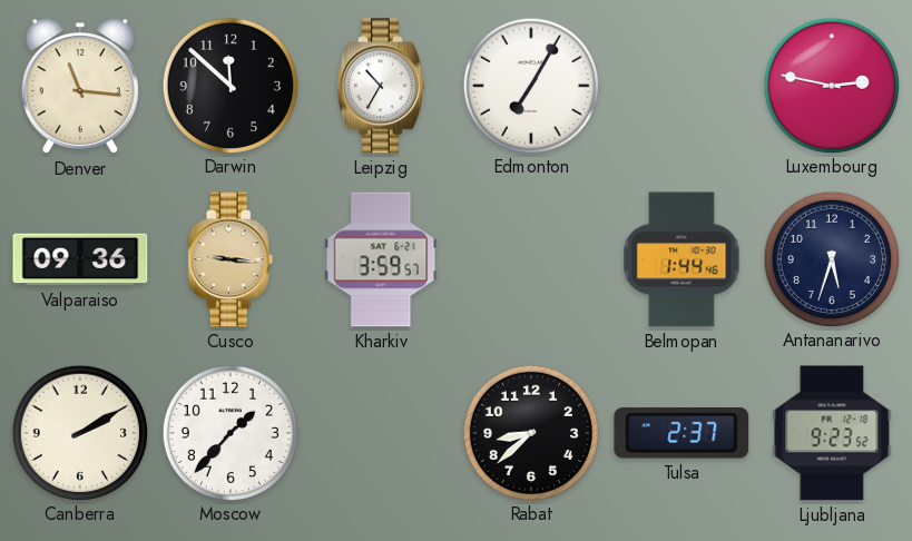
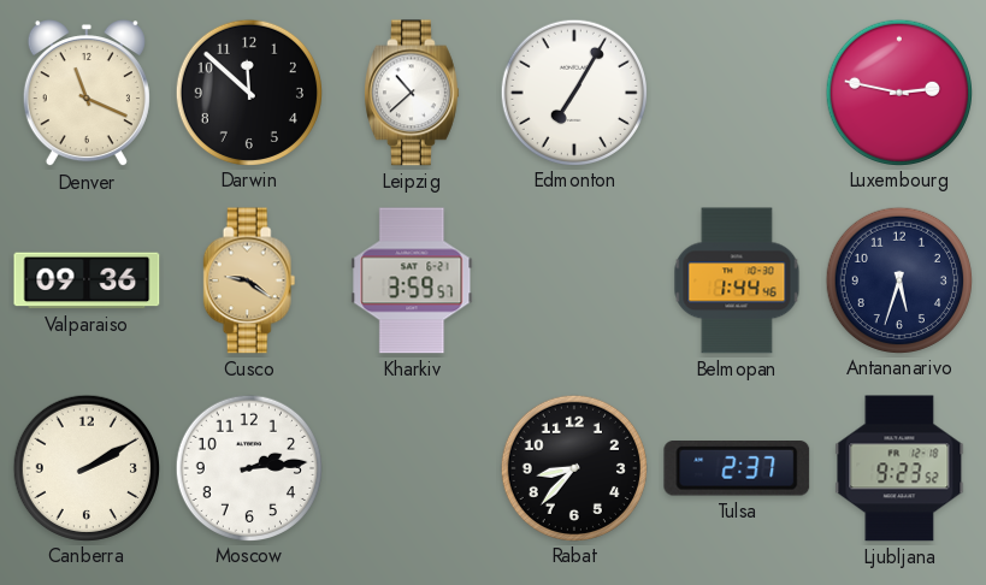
Denver: 11:16 -> 11:19
Leipzig: 10:35 -> 10:38
Cusco: 9:16 -> 9:21
Moscow: 1:37 -> 2:14
Rabat: 8:38 -> 8:37
